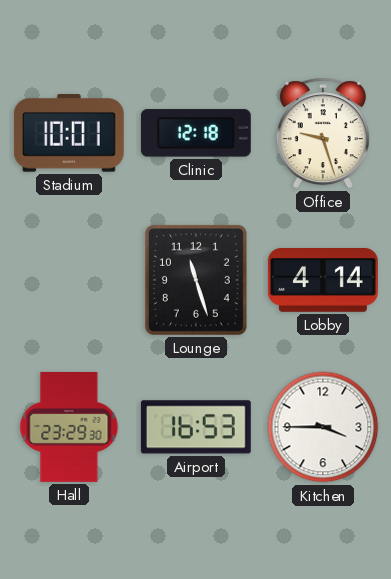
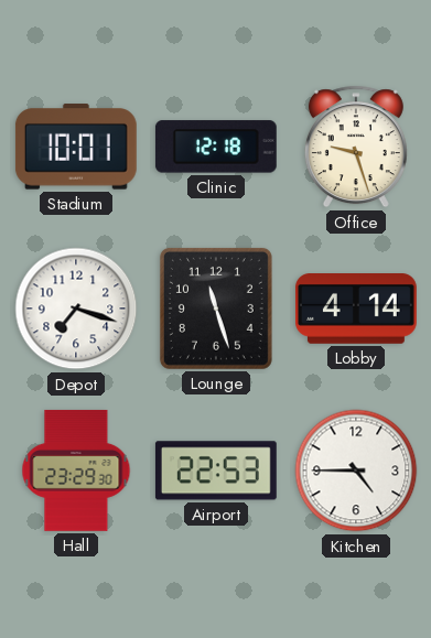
Depot: none -> 7:18
Airport: 16:53 -> 22:53
Kitchen: 3:45 -> 4:45
